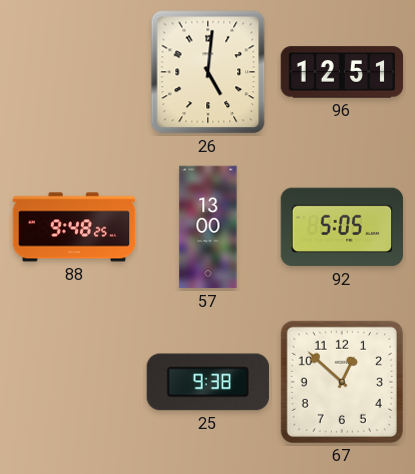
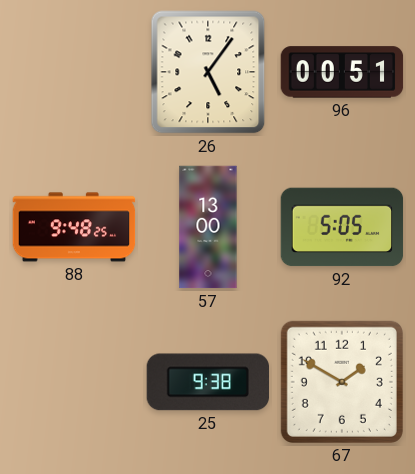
26: 5:01 -> 5:06
96: 12:51 -> 00:51
67: 12:52 -> 1:50
